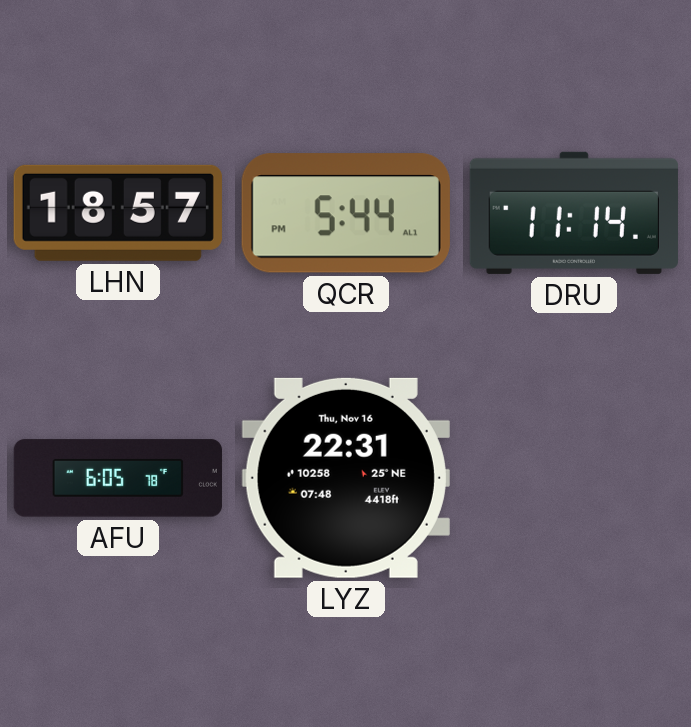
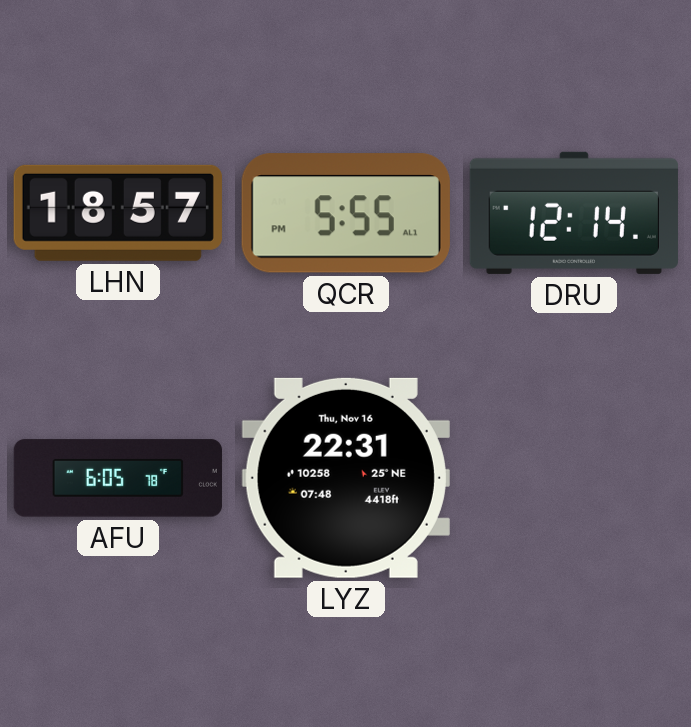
QCR: 5:44 -> 5:55
DRU: 11:14 -> 12:14
